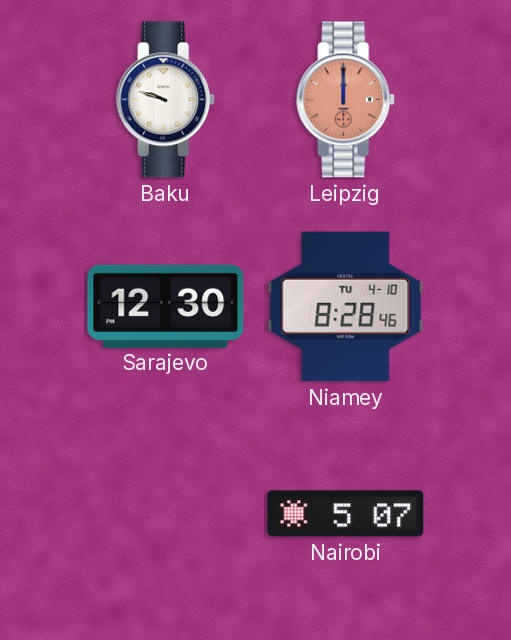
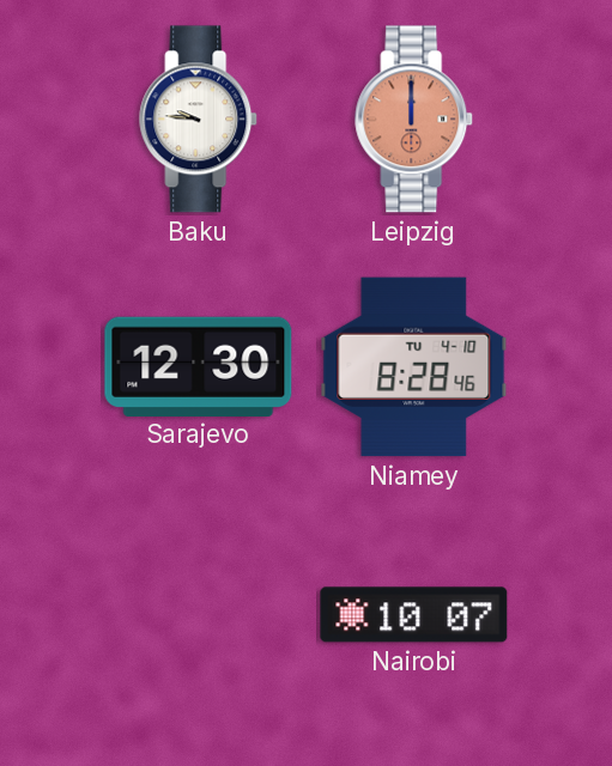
Baku: 9:48 -> 9:46
Nairobi: 5:07 -> 10:07
